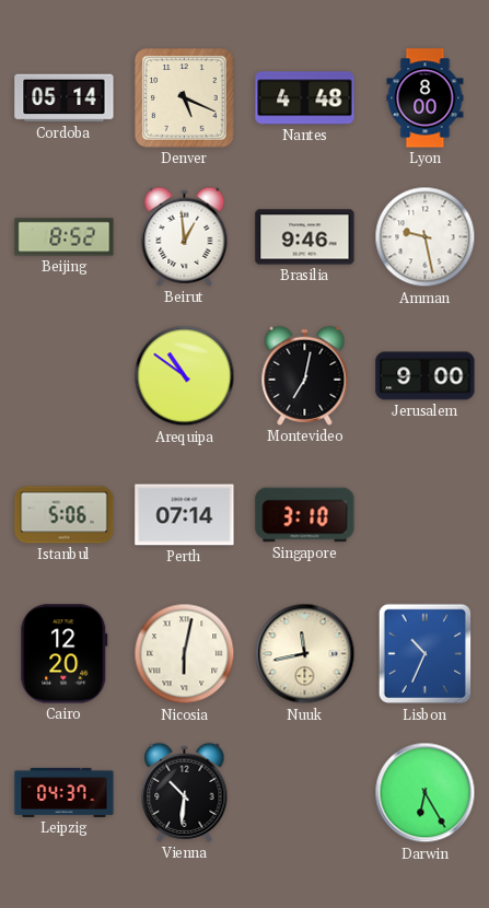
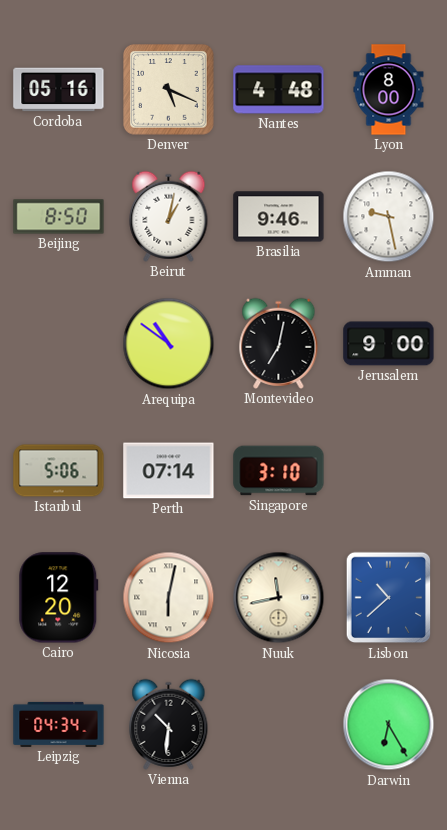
Cordoba: 05:14 -> 05:16
Beijing: 8:52 -> 8:50
Beirut: 12:59 -> 1:02
Lisbon: 10:34 -> 10:38
Leipzig: 04:37 -> 04:34
